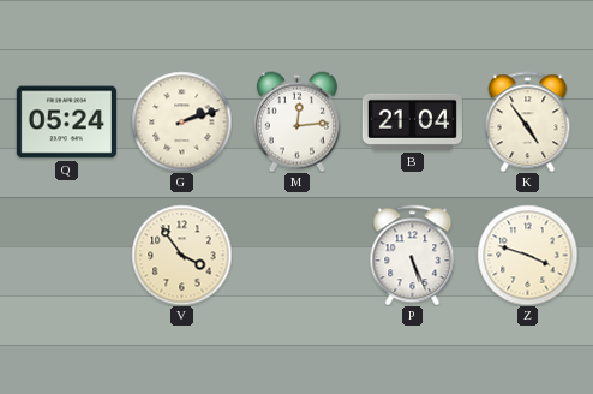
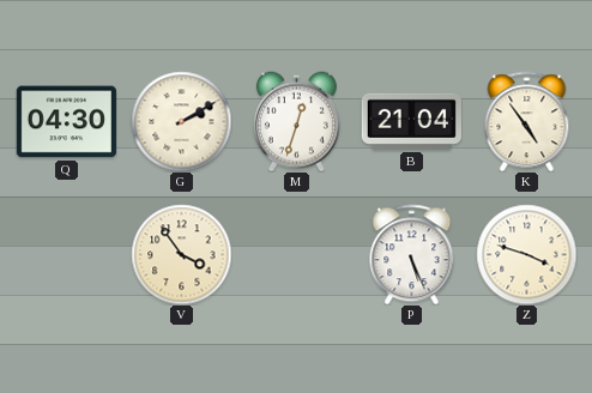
Q: 05:24 -> 04:30
G: 2:12 -> 2:10
M: 12:14 -> 12:33
